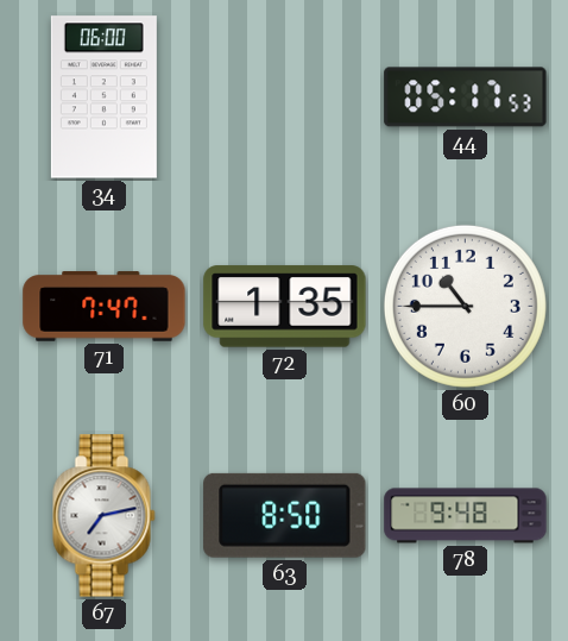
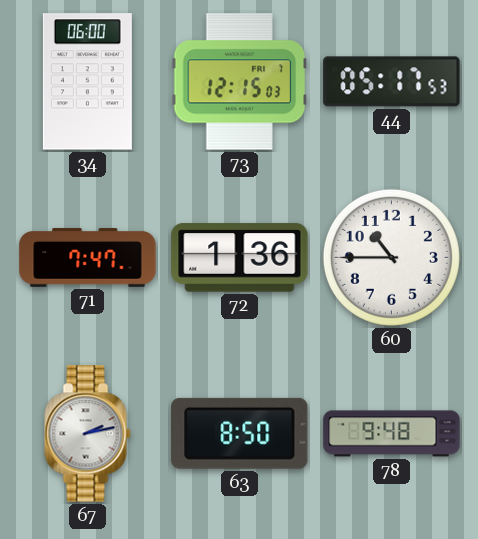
73: none -> 12:15
72: 1:35 -> 1:36
67: 7:13 -> 2:13
